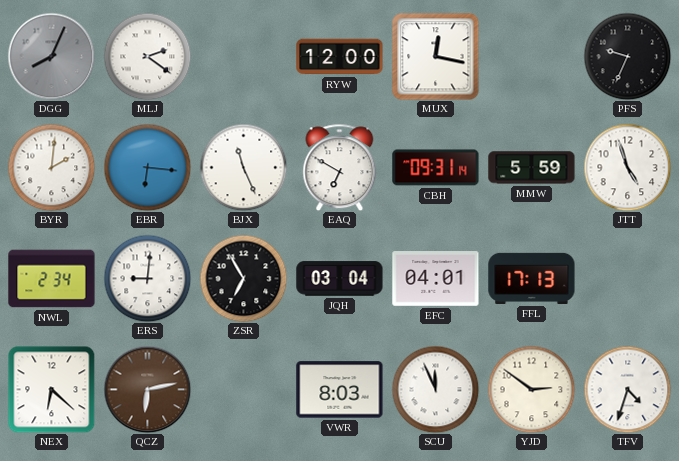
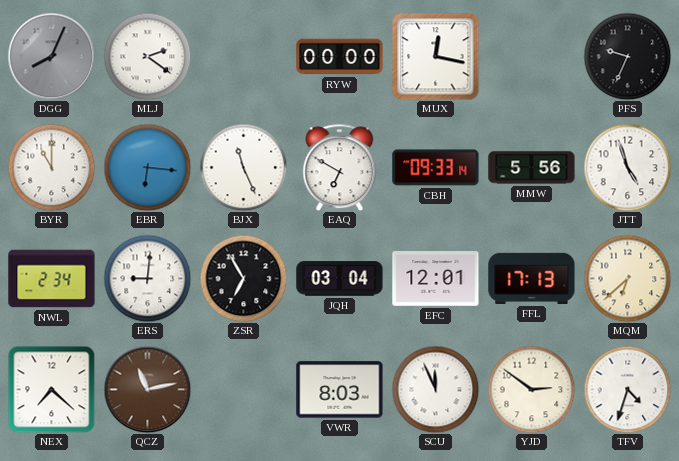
RYW: 12:00 -> 00:00
BYR: 2:01 -> 11:00
CBH: 09:31 -> 09:33
MMW: 5:59 -> 5:56
EFC: 04:01 -> 12:01
MQM: none -> 6:38
NEX: 6:22 -> 7:22
QCZ: 6:13 -> 11:13
